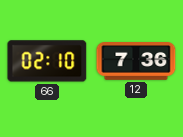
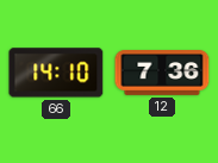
66: 02:10 -> 14:10
